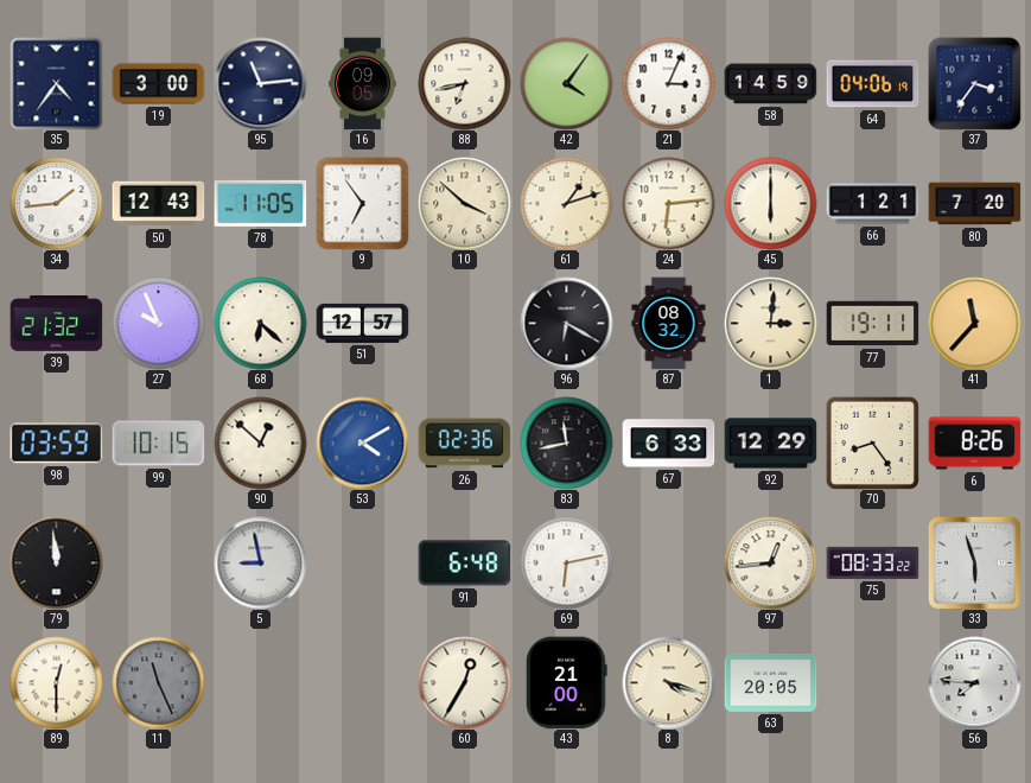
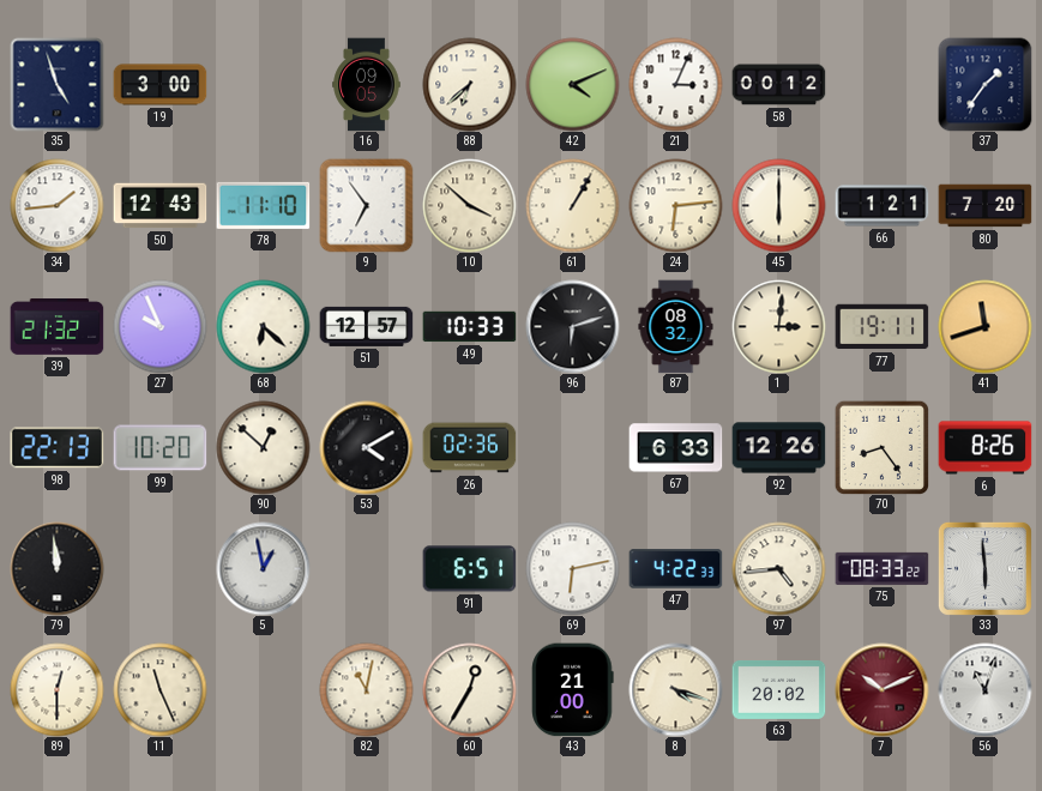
35: 4:36 -> 4:57
95: 11:14 -> none
88: 6:43 -> 6:38
42: 4:06 -> 4:11
58: 14:59 -> 00:12
64: 04:06 -> none
37: 3:36 -> 1:36
78: 11:05 -> 11:10
61: 1:12 -> 1:05
49: none -> 10:33
96: 6:20 -> 6:12
41: 11:37 -> 11:42
98: 03:59 -> 22:13
99: 10:15 -> 10:20
53 dial: blue -> black
83: 11:43 -> none
92: 12:29 -> 12:26
5: 8:58 -> 12:58
91: 6:48 -> 6:51
47: none -> 4:22
97: 12:44 -> 4:44
33: 5:57 -> 5:59
11 dial: grey -> cream
82: none -> 11:02
63: 20:05 -> 20:02
7: none -> 10:11
56: 7:46 -> 11:03
